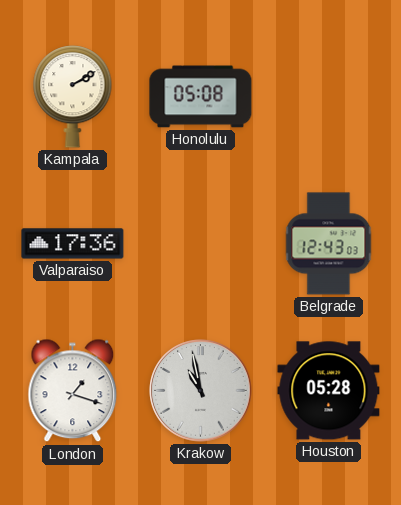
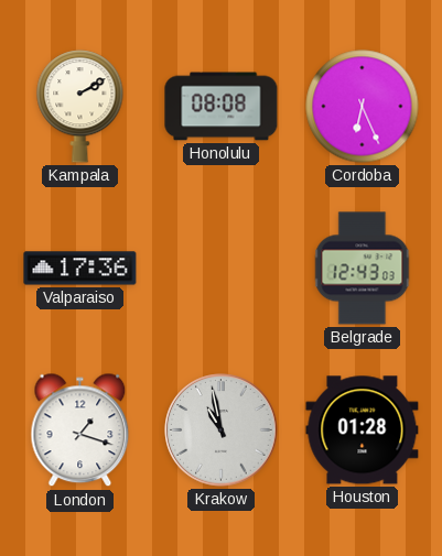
Honolulu: 05:08 -> 08:08
Cordoba: none -> 6:26
Houston: 05:28 -> 01:28
